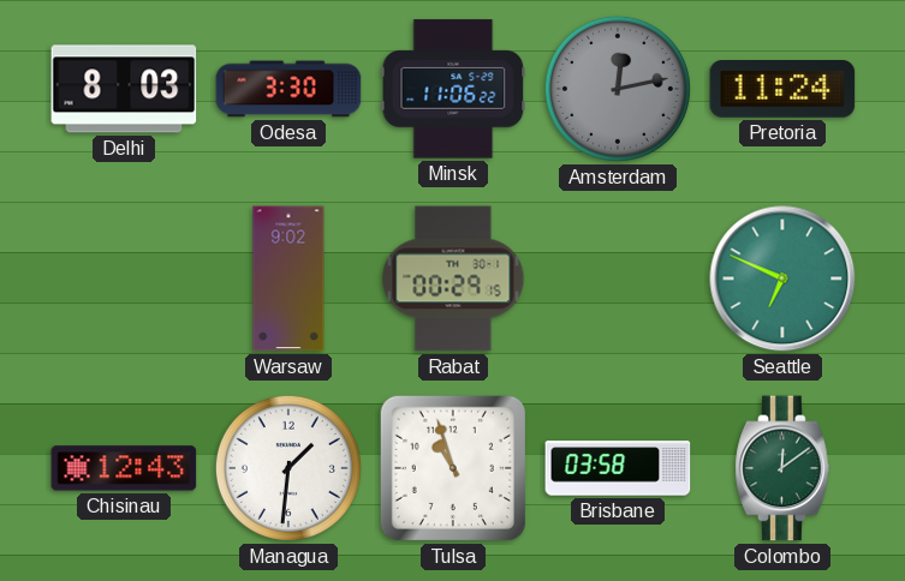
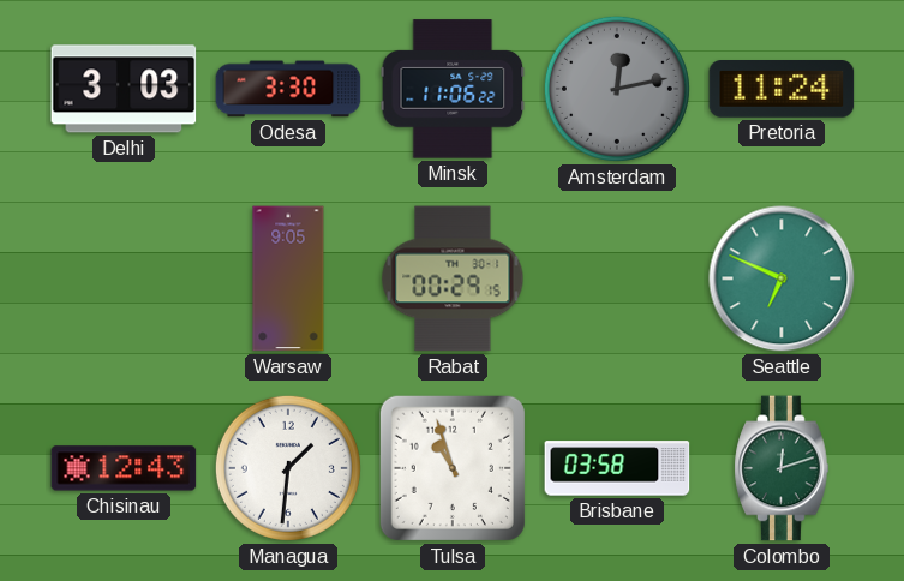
Delhi: 8:03 -> 3:03
Warsaw: 9:02 -> 9:05
Colombo: 12:09 -> 12:12
